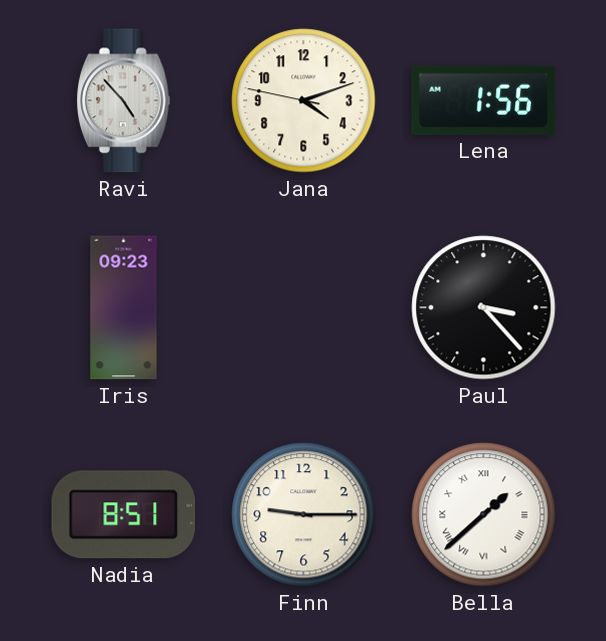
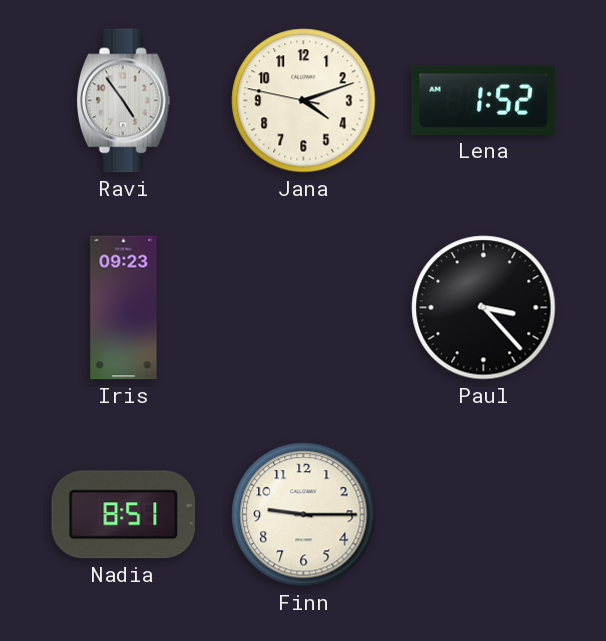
Ravi: 4:53 -> 4:54
Lena: 1:56 -> 1:52
Bella: 1:38 -> none
